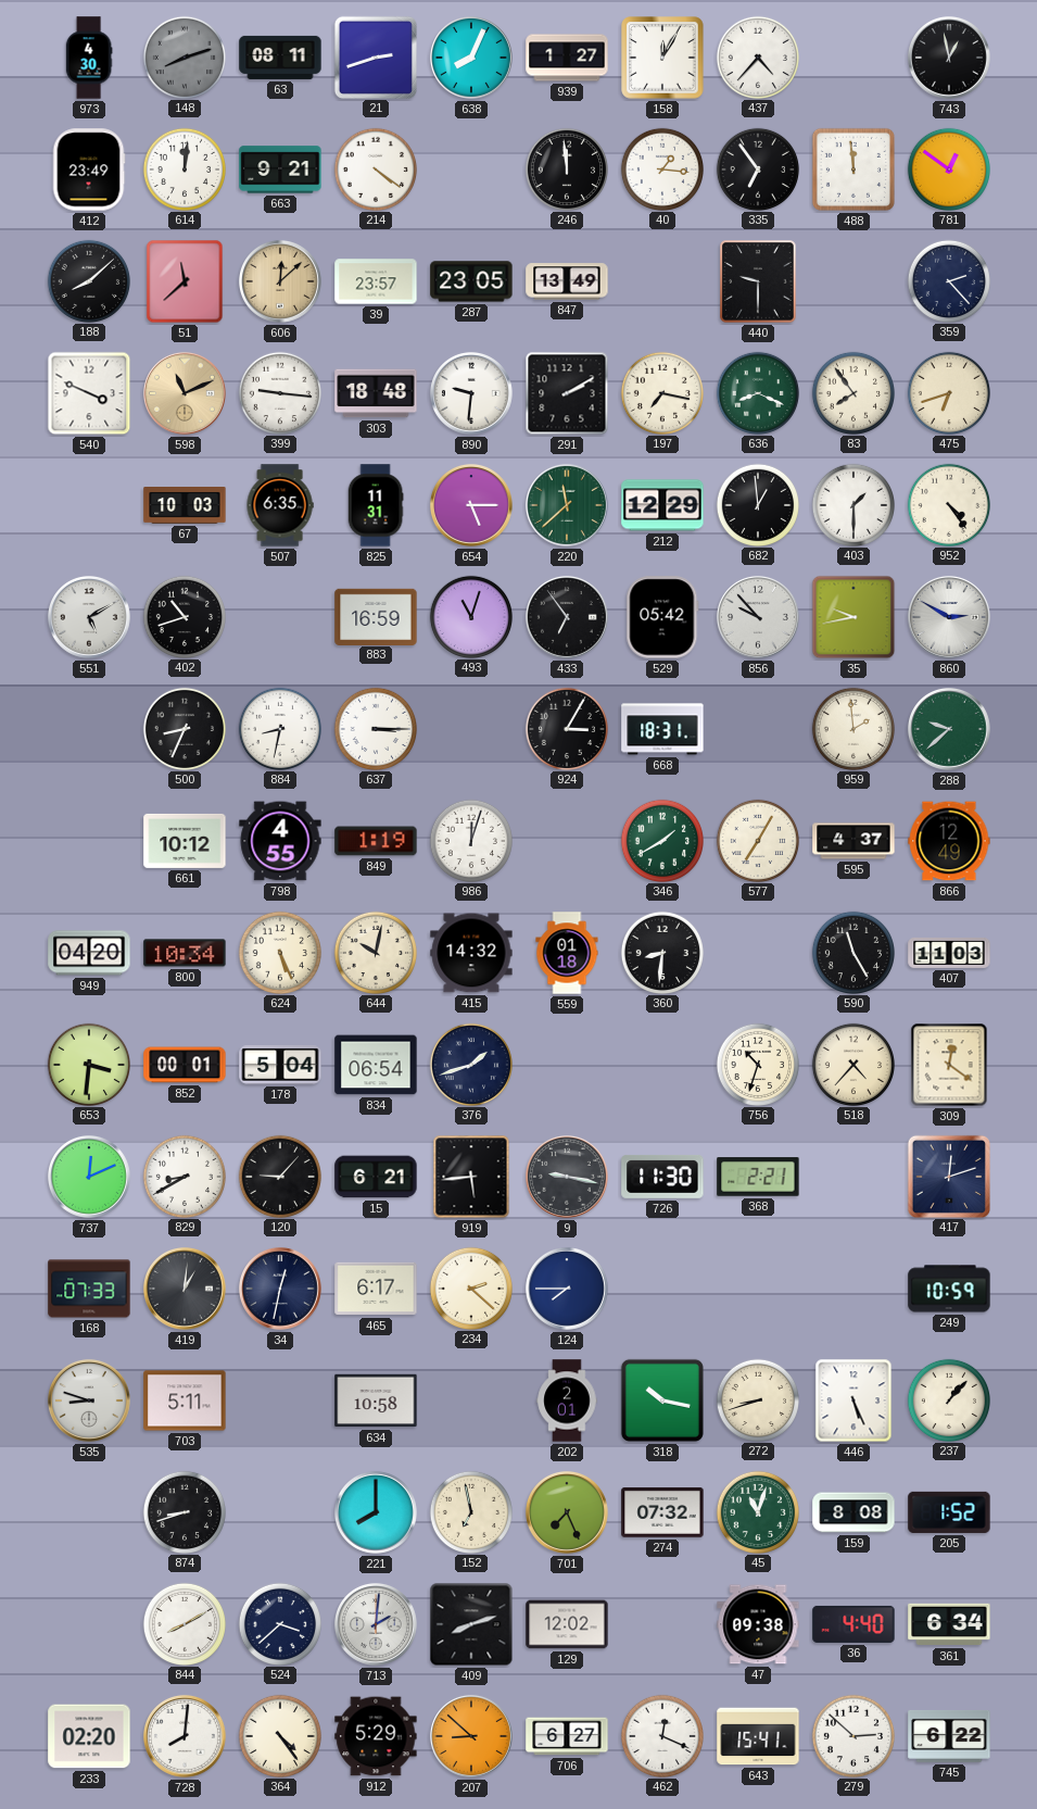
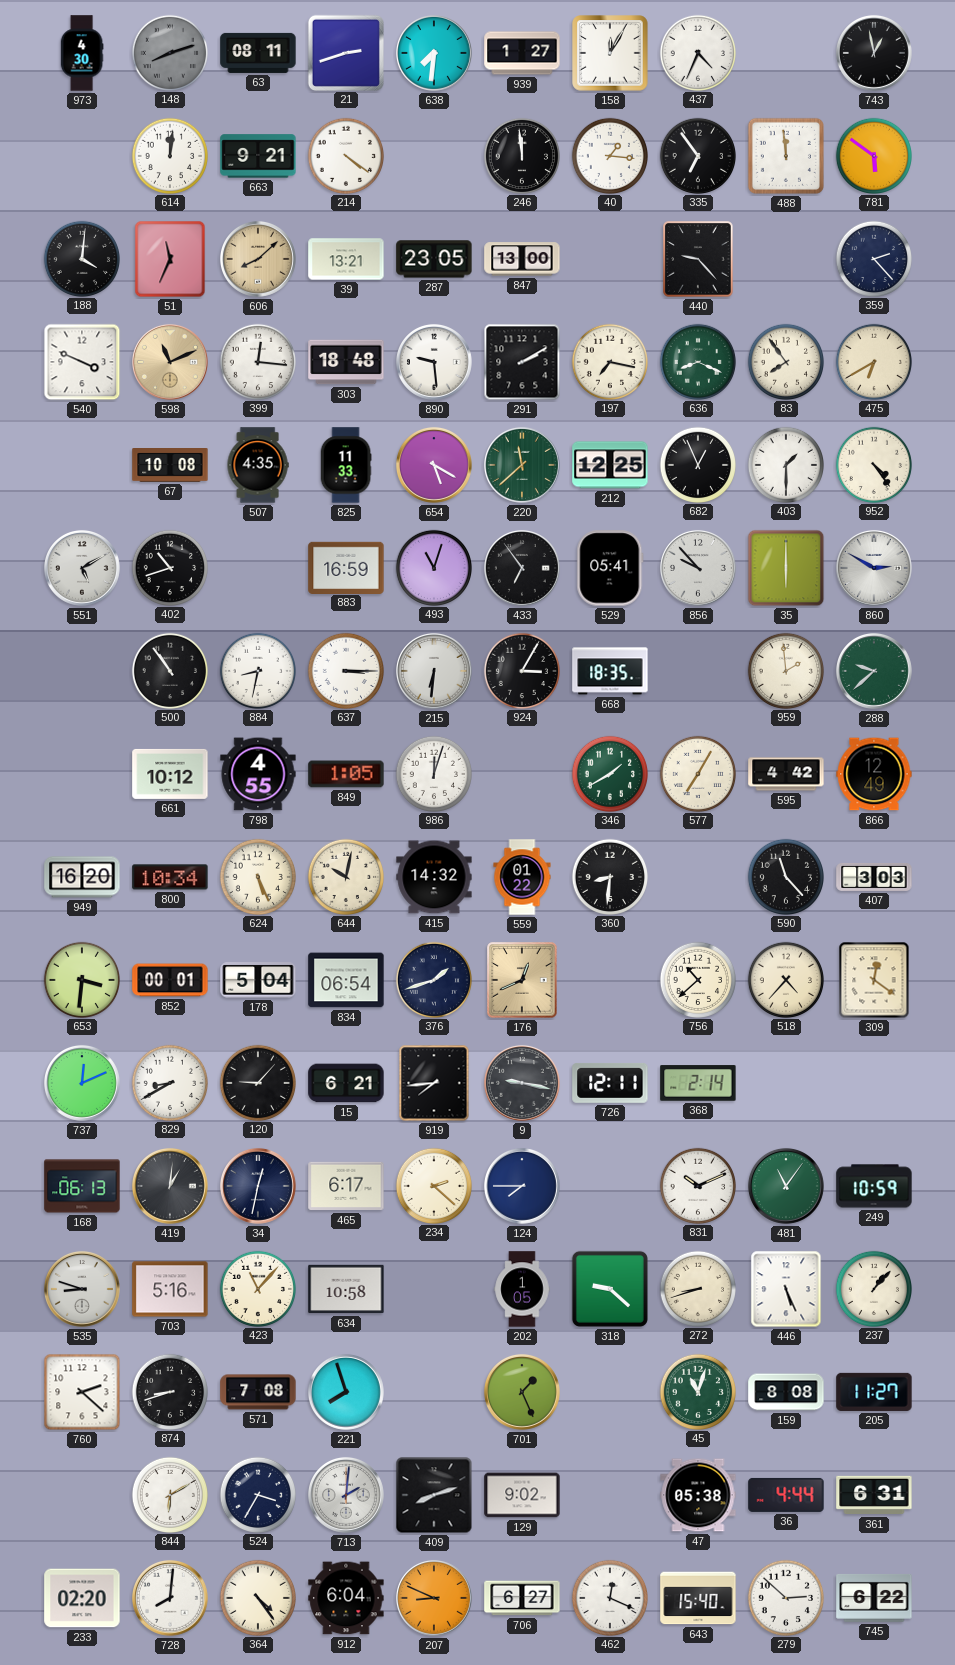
638: 8:04 -> 7:31
437: 4:37 -> 4:34
412: 23:49 -> none
781: 12:51 -> 5:51
188: 8:08 -> 4:01
51: 11:38 -> 11:34
606: 12:08 -> 8:08
39: 23:57 -> 13:21
847: 13:49 -> 13:00
440: 9:30 -> 9:23
399: 9:16 -> 12:16
890: 9:31 -> 9:29
475: 6:42 -> 6:40
67: 10:03 -> 10:08
507: 6:35 -> 4:35
825: 11:31 -> 11:33
654: 5:15 -> 5:20
212: 12:29 -> 12:25
682: 12:59 -> 12:56
529: 05:42 -> 05:41
35: 9:43 -> 6:00
500: 8:34 -> 10:54
215: none -> 6:31
668: 18:31 -> 18:35
849: 1:19 -> 1:05
595: 4:37 -> 4:42
949: 04:20 -> 16:20
559: 01:18 -> 01:22
590: 11:25 -> 11:23
407: 11:03 -> 3:03
176: none -> 12:41
756: 10:33 -> 10:38
919: 5:44 -> 7:44
726: 11:30 -> 12:11
368: 2:21 -> 2:14
417: 12:12 -> none
168: 07:33 -> 06:13
831: none -> 10:11
481: none -> 11:06
703: 5:11 -> 5:16
423: none -> 11:07
202: 2:01 -> 1:05
318: 10:17 -> 9:22
760: none -> 2:22
571: none -> 7:08
221: 8:00 -> 7:57
152: 6:58 -> none
701: 7:26 -> 1:26
274: 07:32 -> none
205: 1:52 -> 11:27
844: 8:10 -> 6:10
524: 3:38 -> 3:35
129: 12:02 -> 9:02
47: 09:38 -> 05:38
36: 4:40 -> 4:44
361: 6:34 -> 6:31
912: 5:29 -> 6:04
207: 8:52 -> 8:49
643: 15:41 -> 15:40
